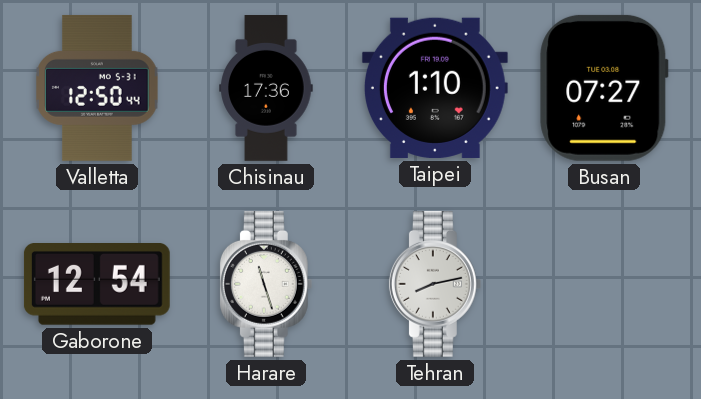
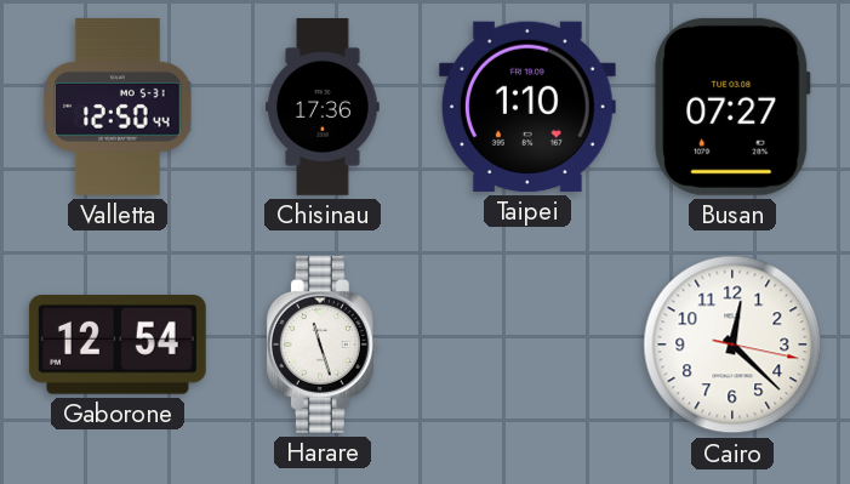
Tehran: 8:13 -> none
Cairo: none -> 12:22
